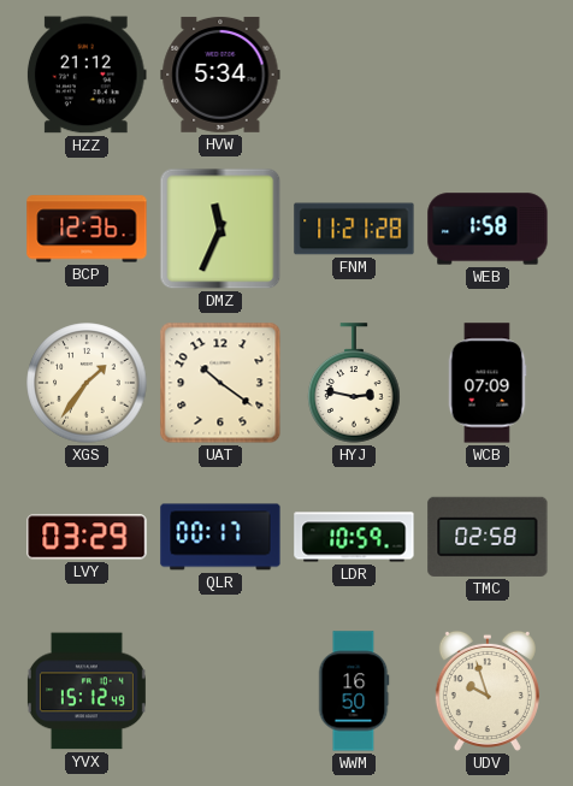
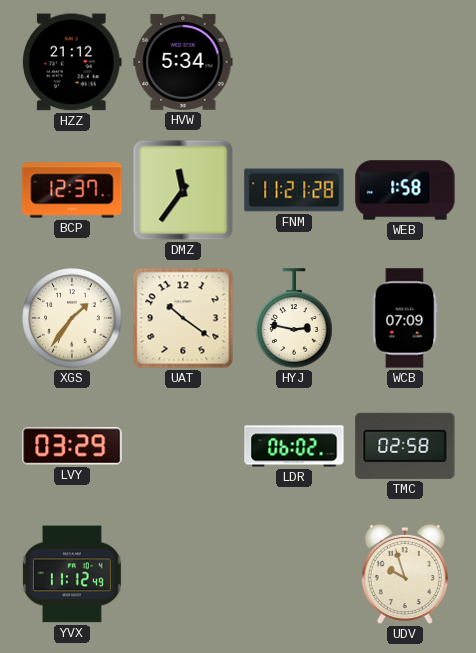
BCP: 12:36 -> 12:37
DMZ: 11:34 -> 11:36
QLR: 00:17 -> none
LDR: 10:59 -> 06:02
YVX: 15:12 -> 11:12
WWM: 16:50 -> none
